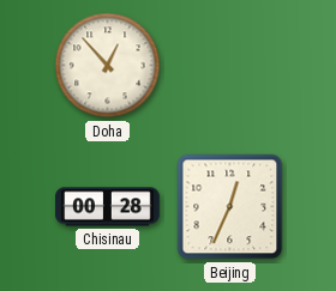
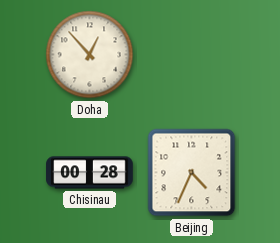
Beijing: 12:34 -> 4:34
